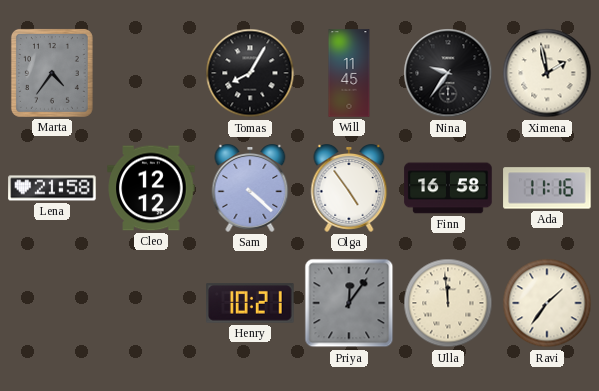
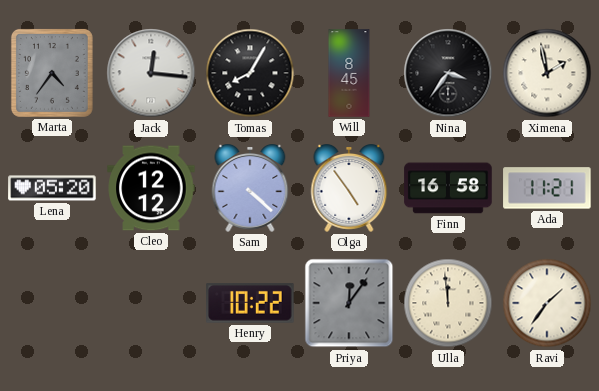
Jack: none -> 12:16
Will: 11:45 -> 8:45
Nina: 9:36 -> 3:36
Lena: 21:58 -> 05:20
Ada: 11:16 -> 11:21
Henry: 10:21 -> 10:22
